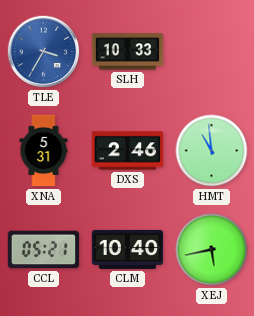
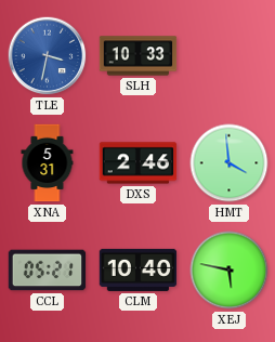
TLE: 3:35 -> 3:32
HMT: 10:59 -> 3:59
XEJ: 5:43 -> 5:47
